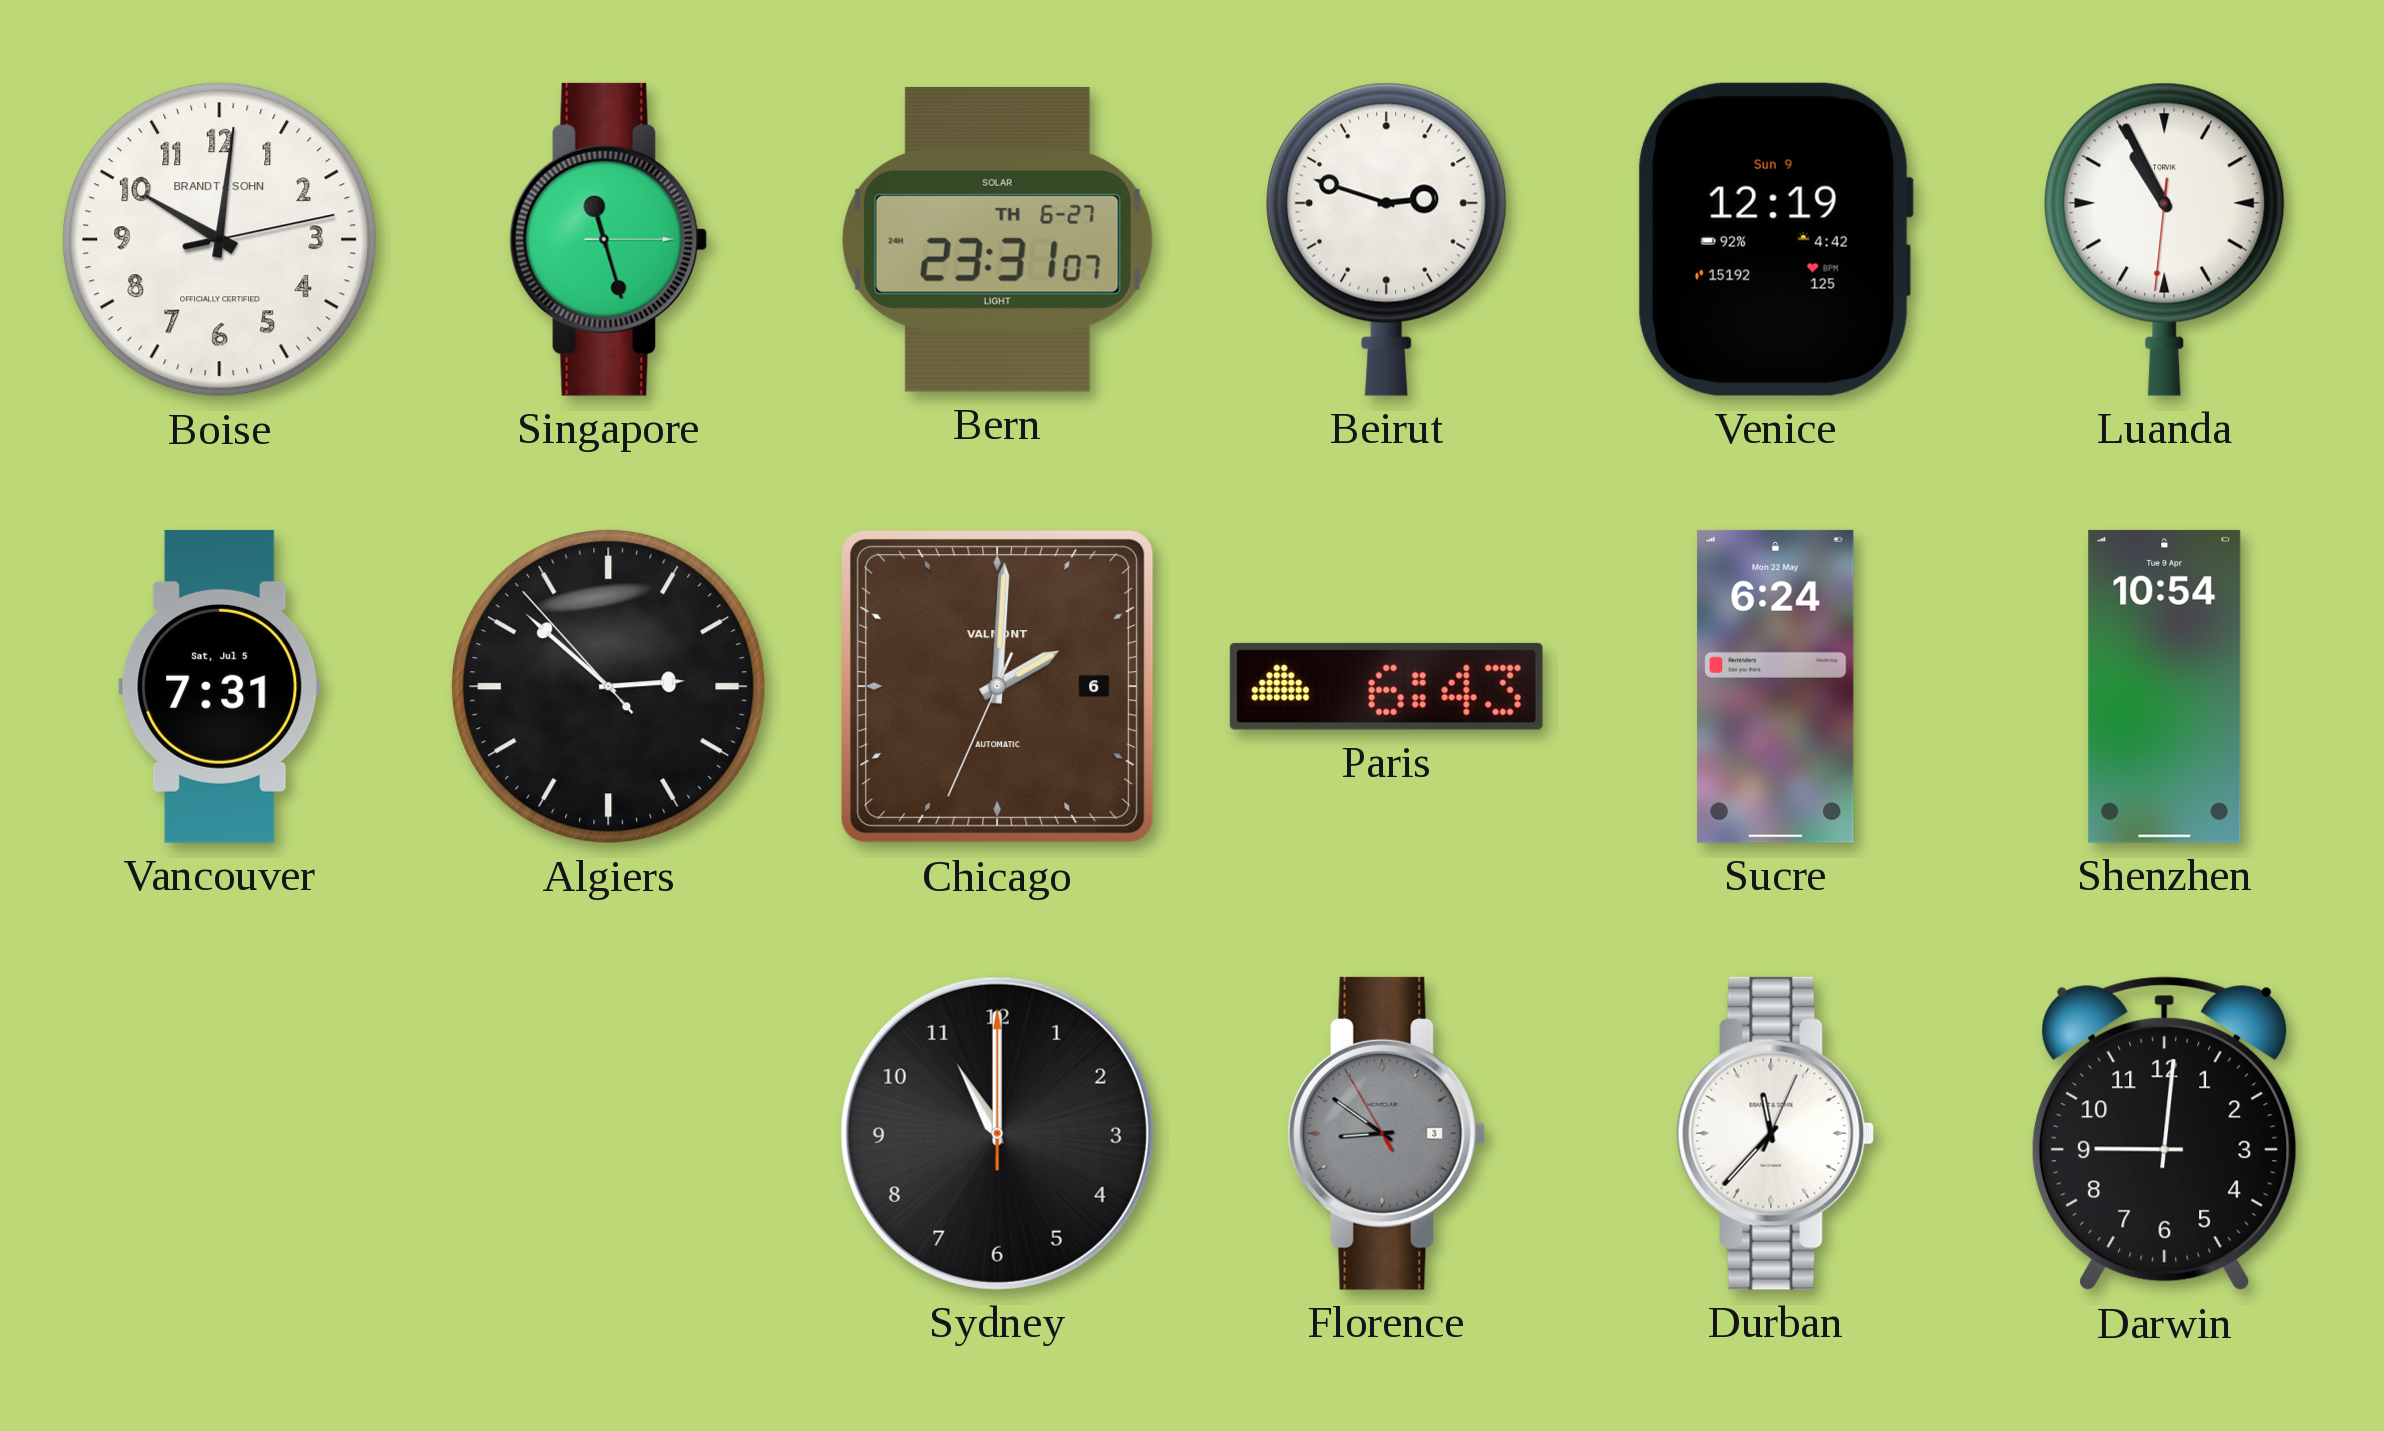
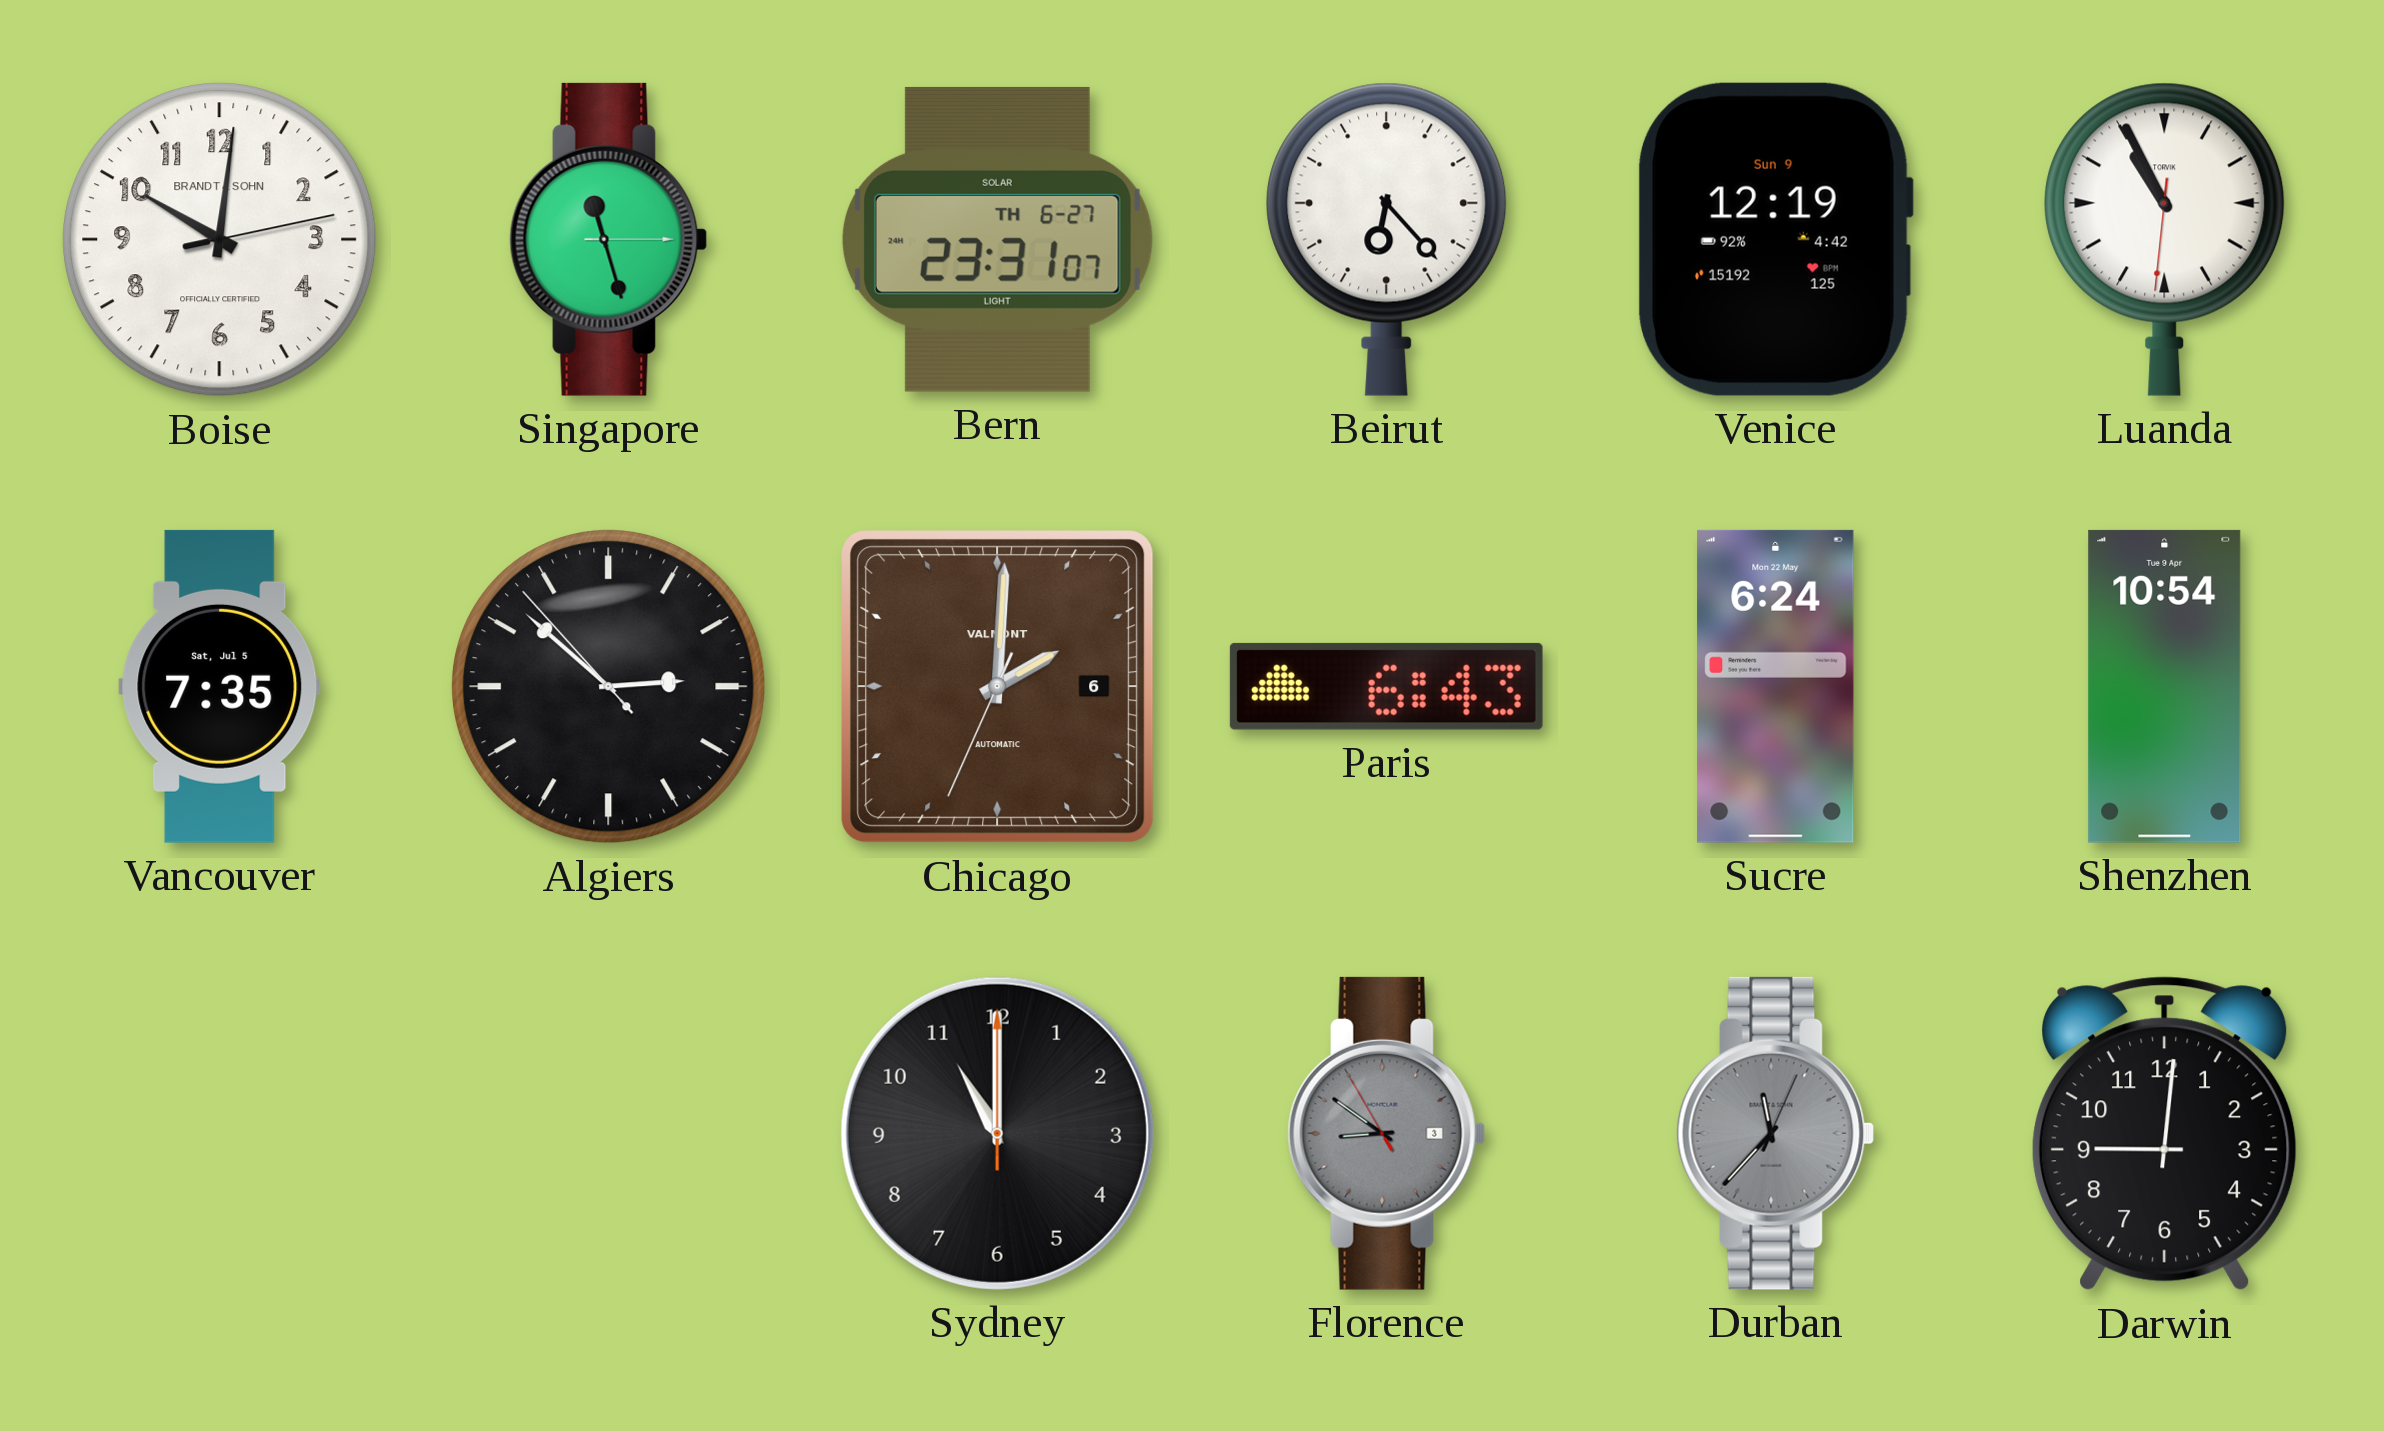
Beirut: 2:48 -> 6:23
Vancouver: 7:31 -> 7:35
Durban dial: white -> grey
